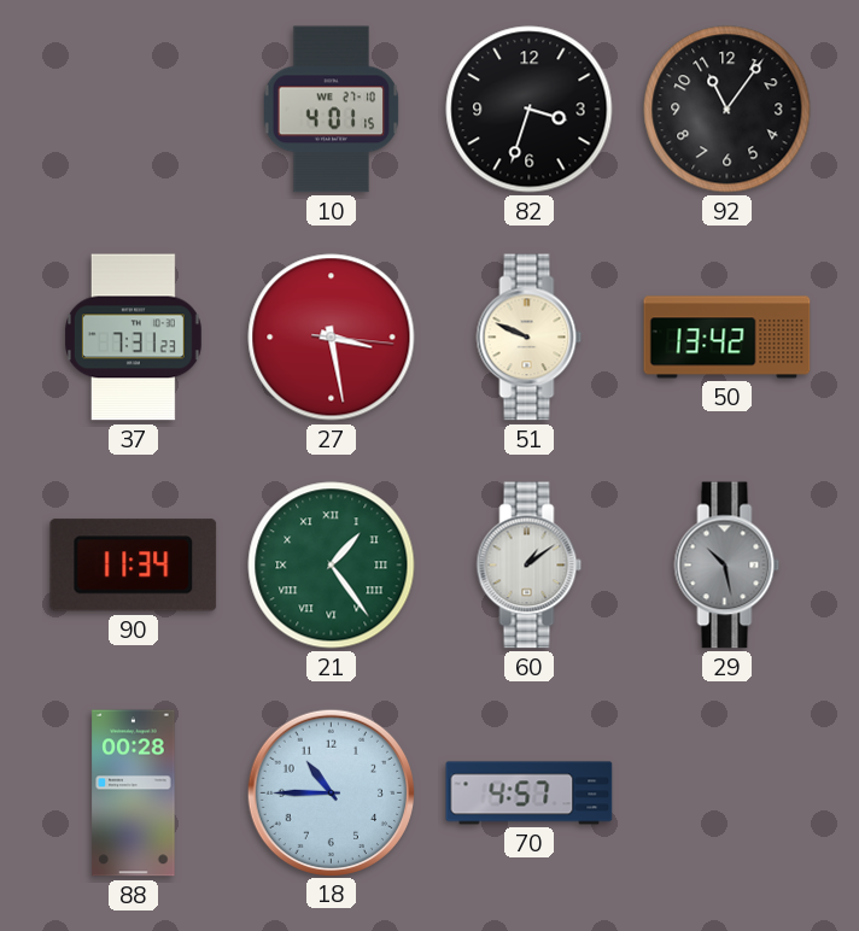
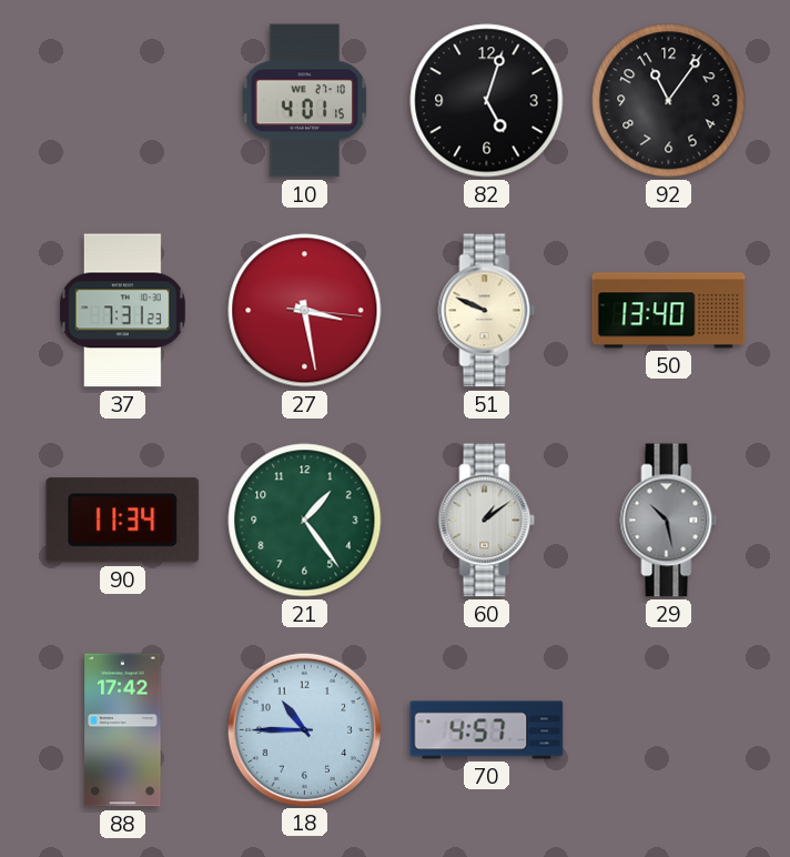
82: 3:33 -> 5:03
50: 13:42 -> 13:40
21 numerals: Roman -> Arabic
88: 00:28 -> 17:42
